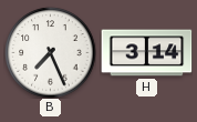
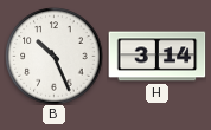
B: 7:26 -> 10:26
